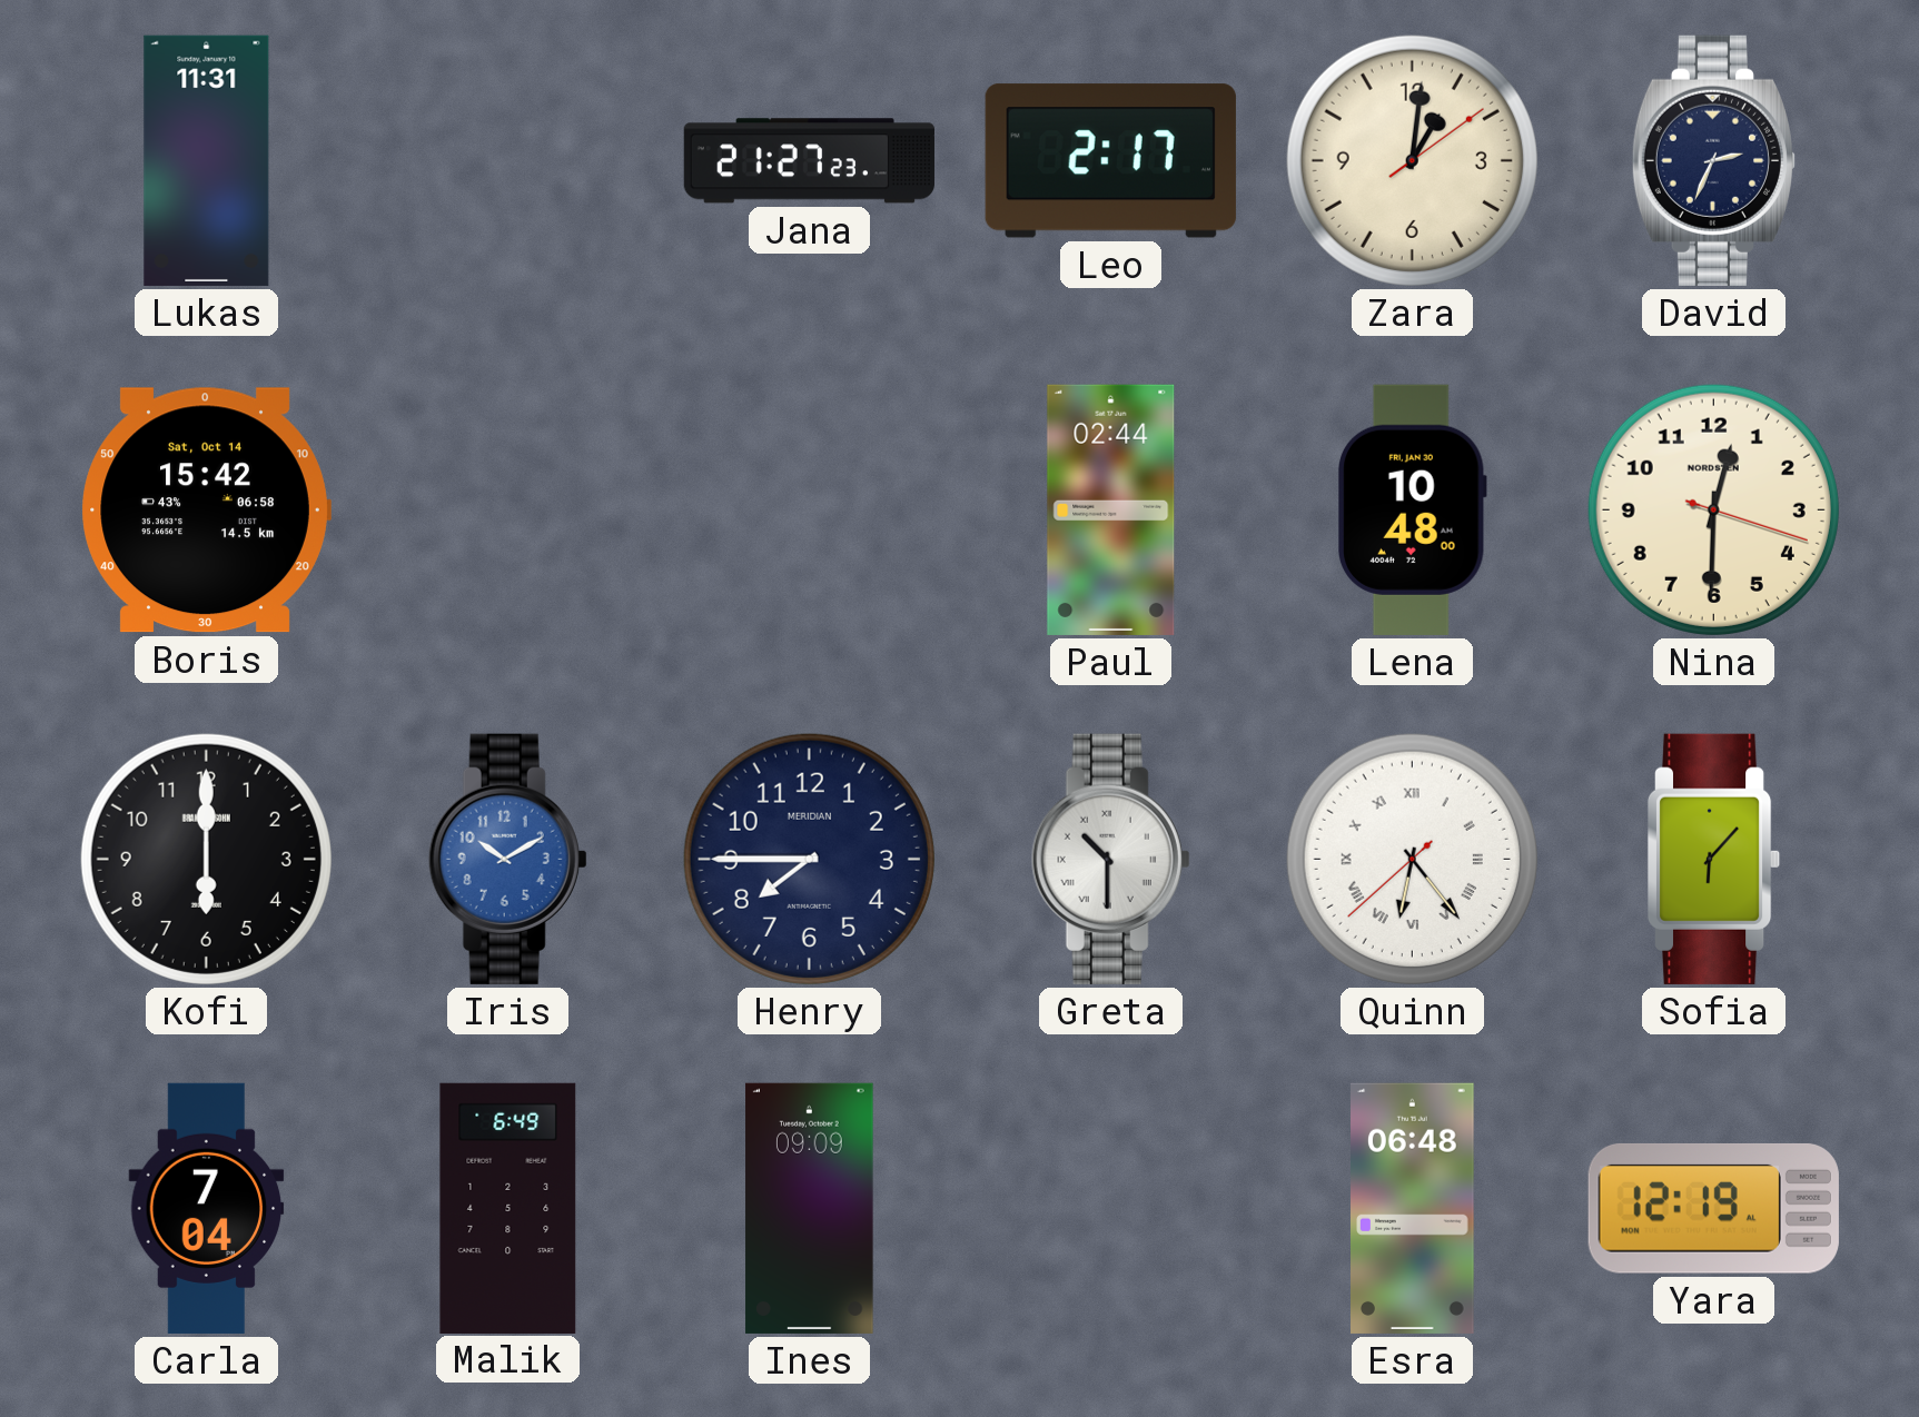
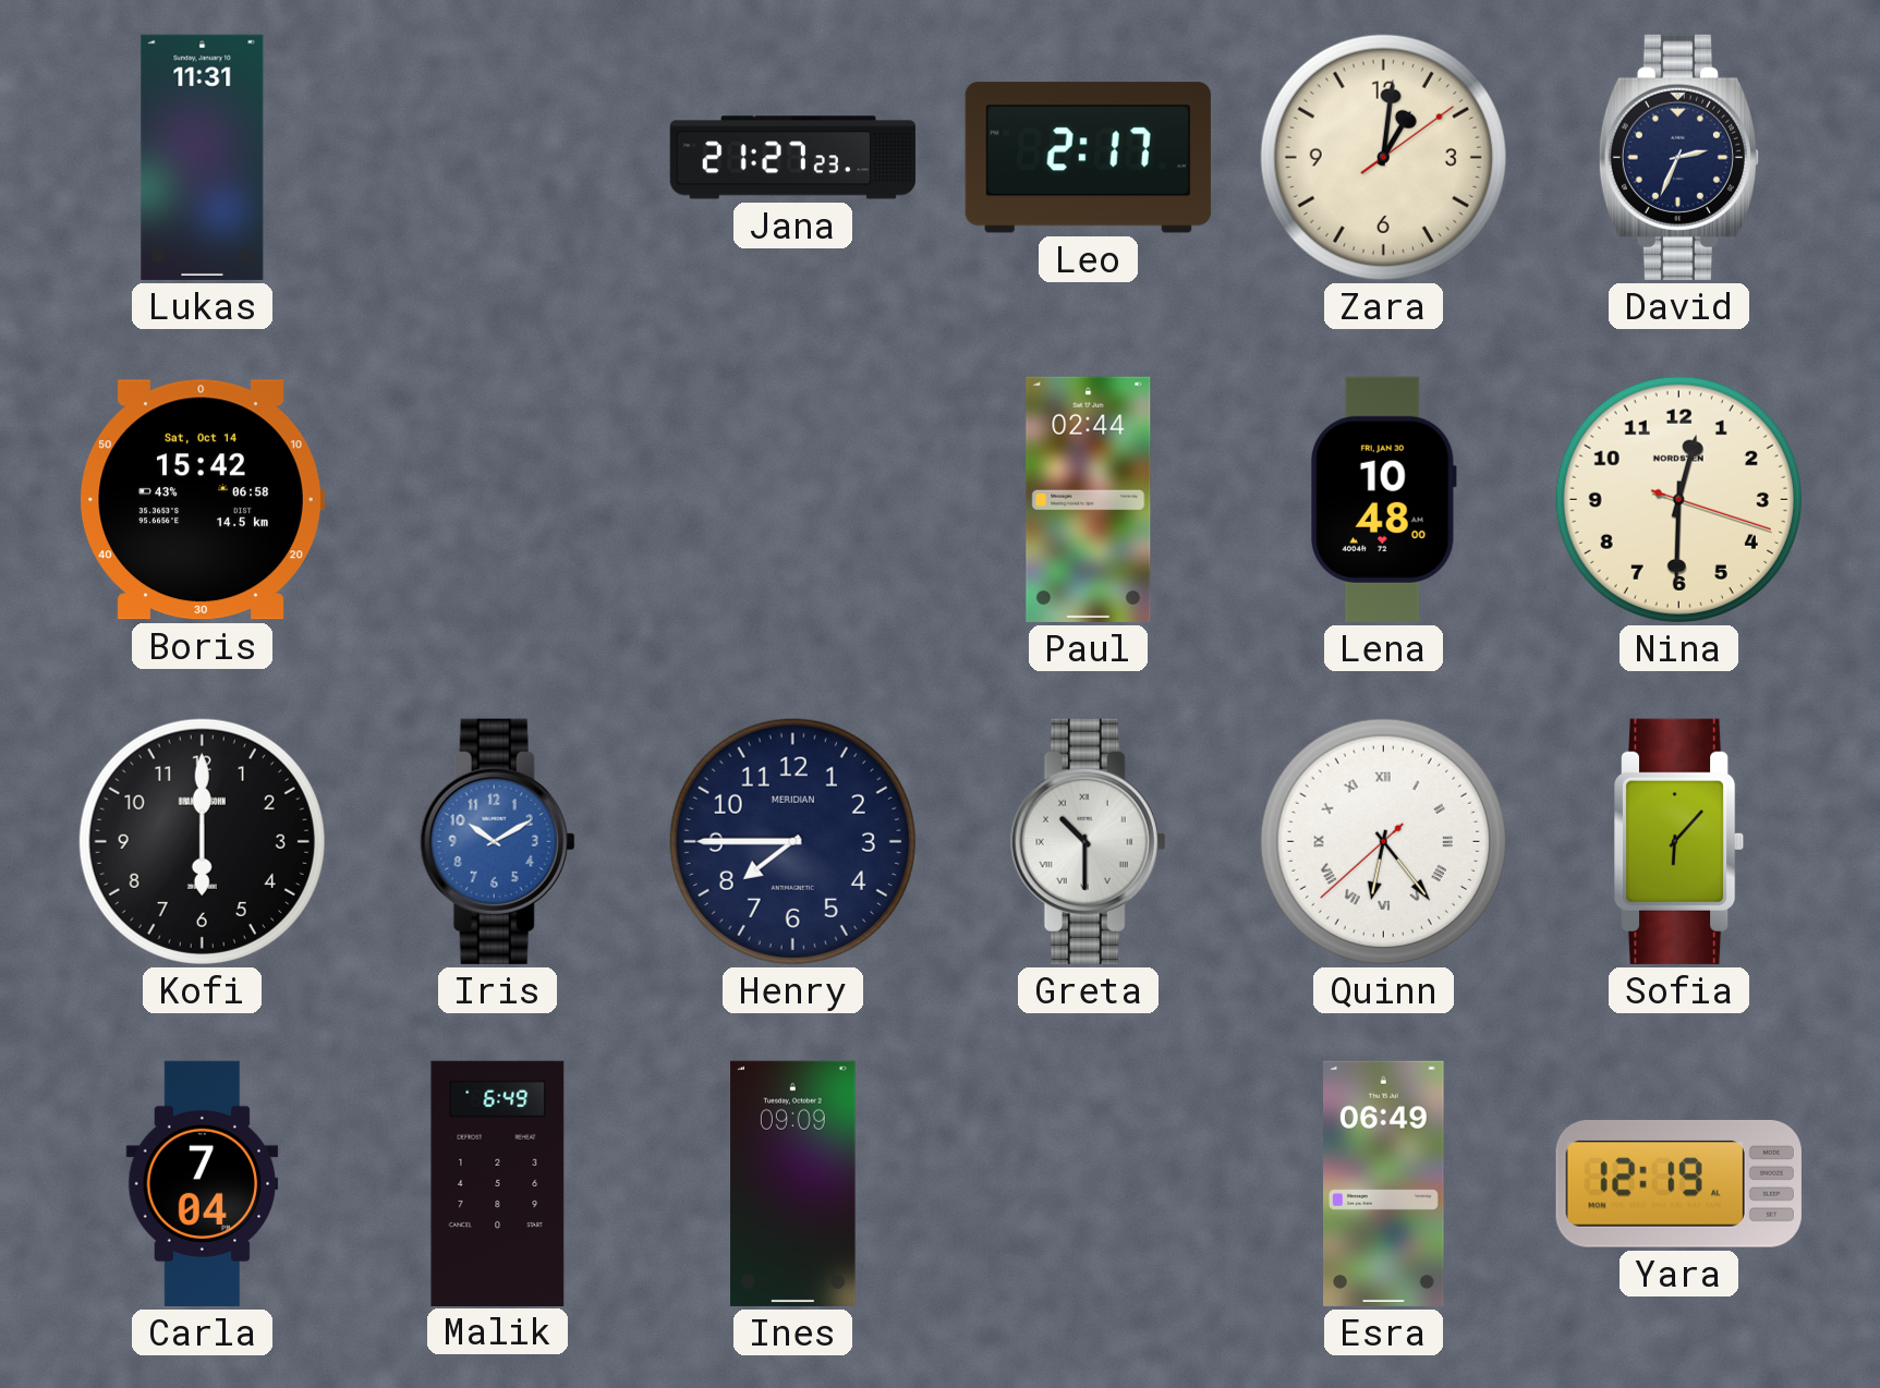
Esra: 06:48 -> 06:49
